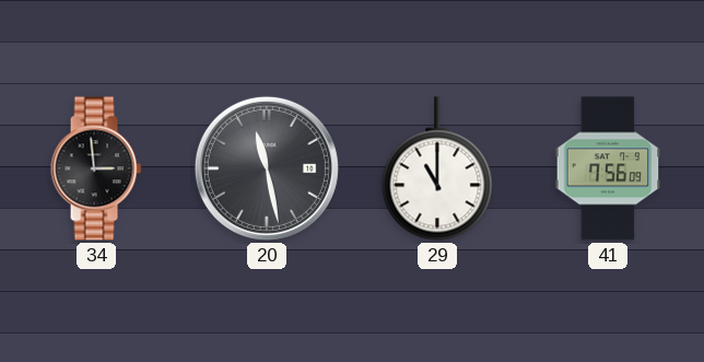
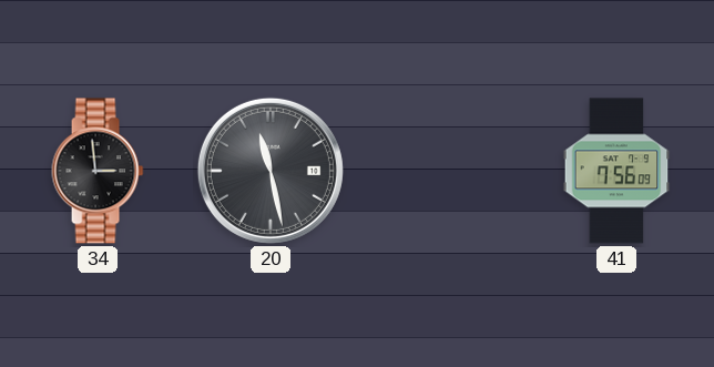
29: 11:00 -> none
